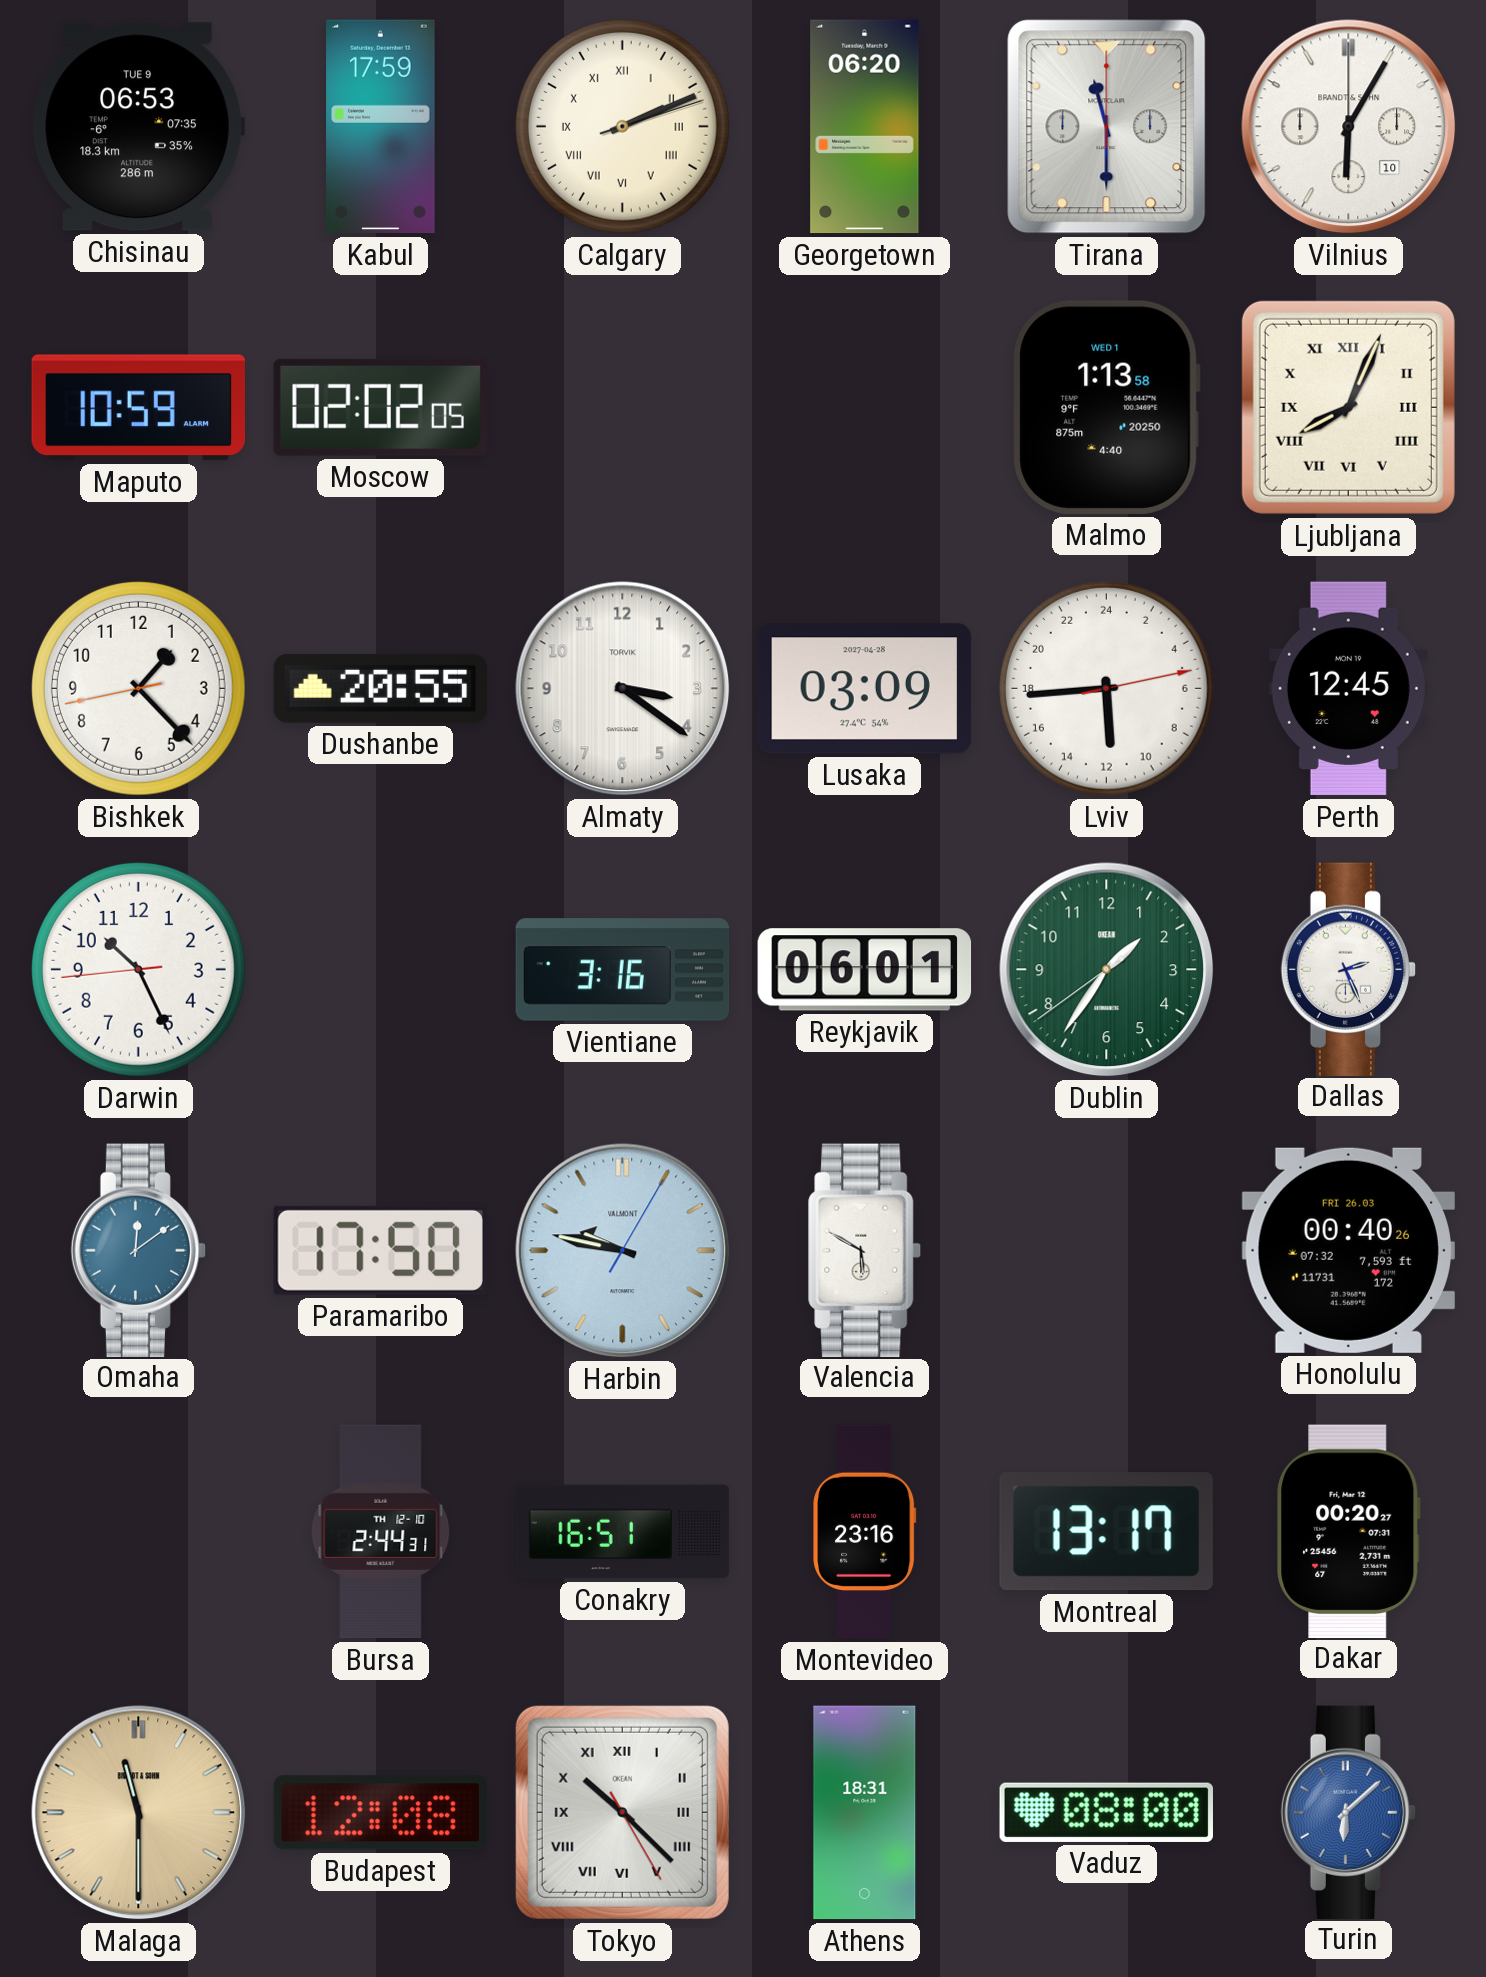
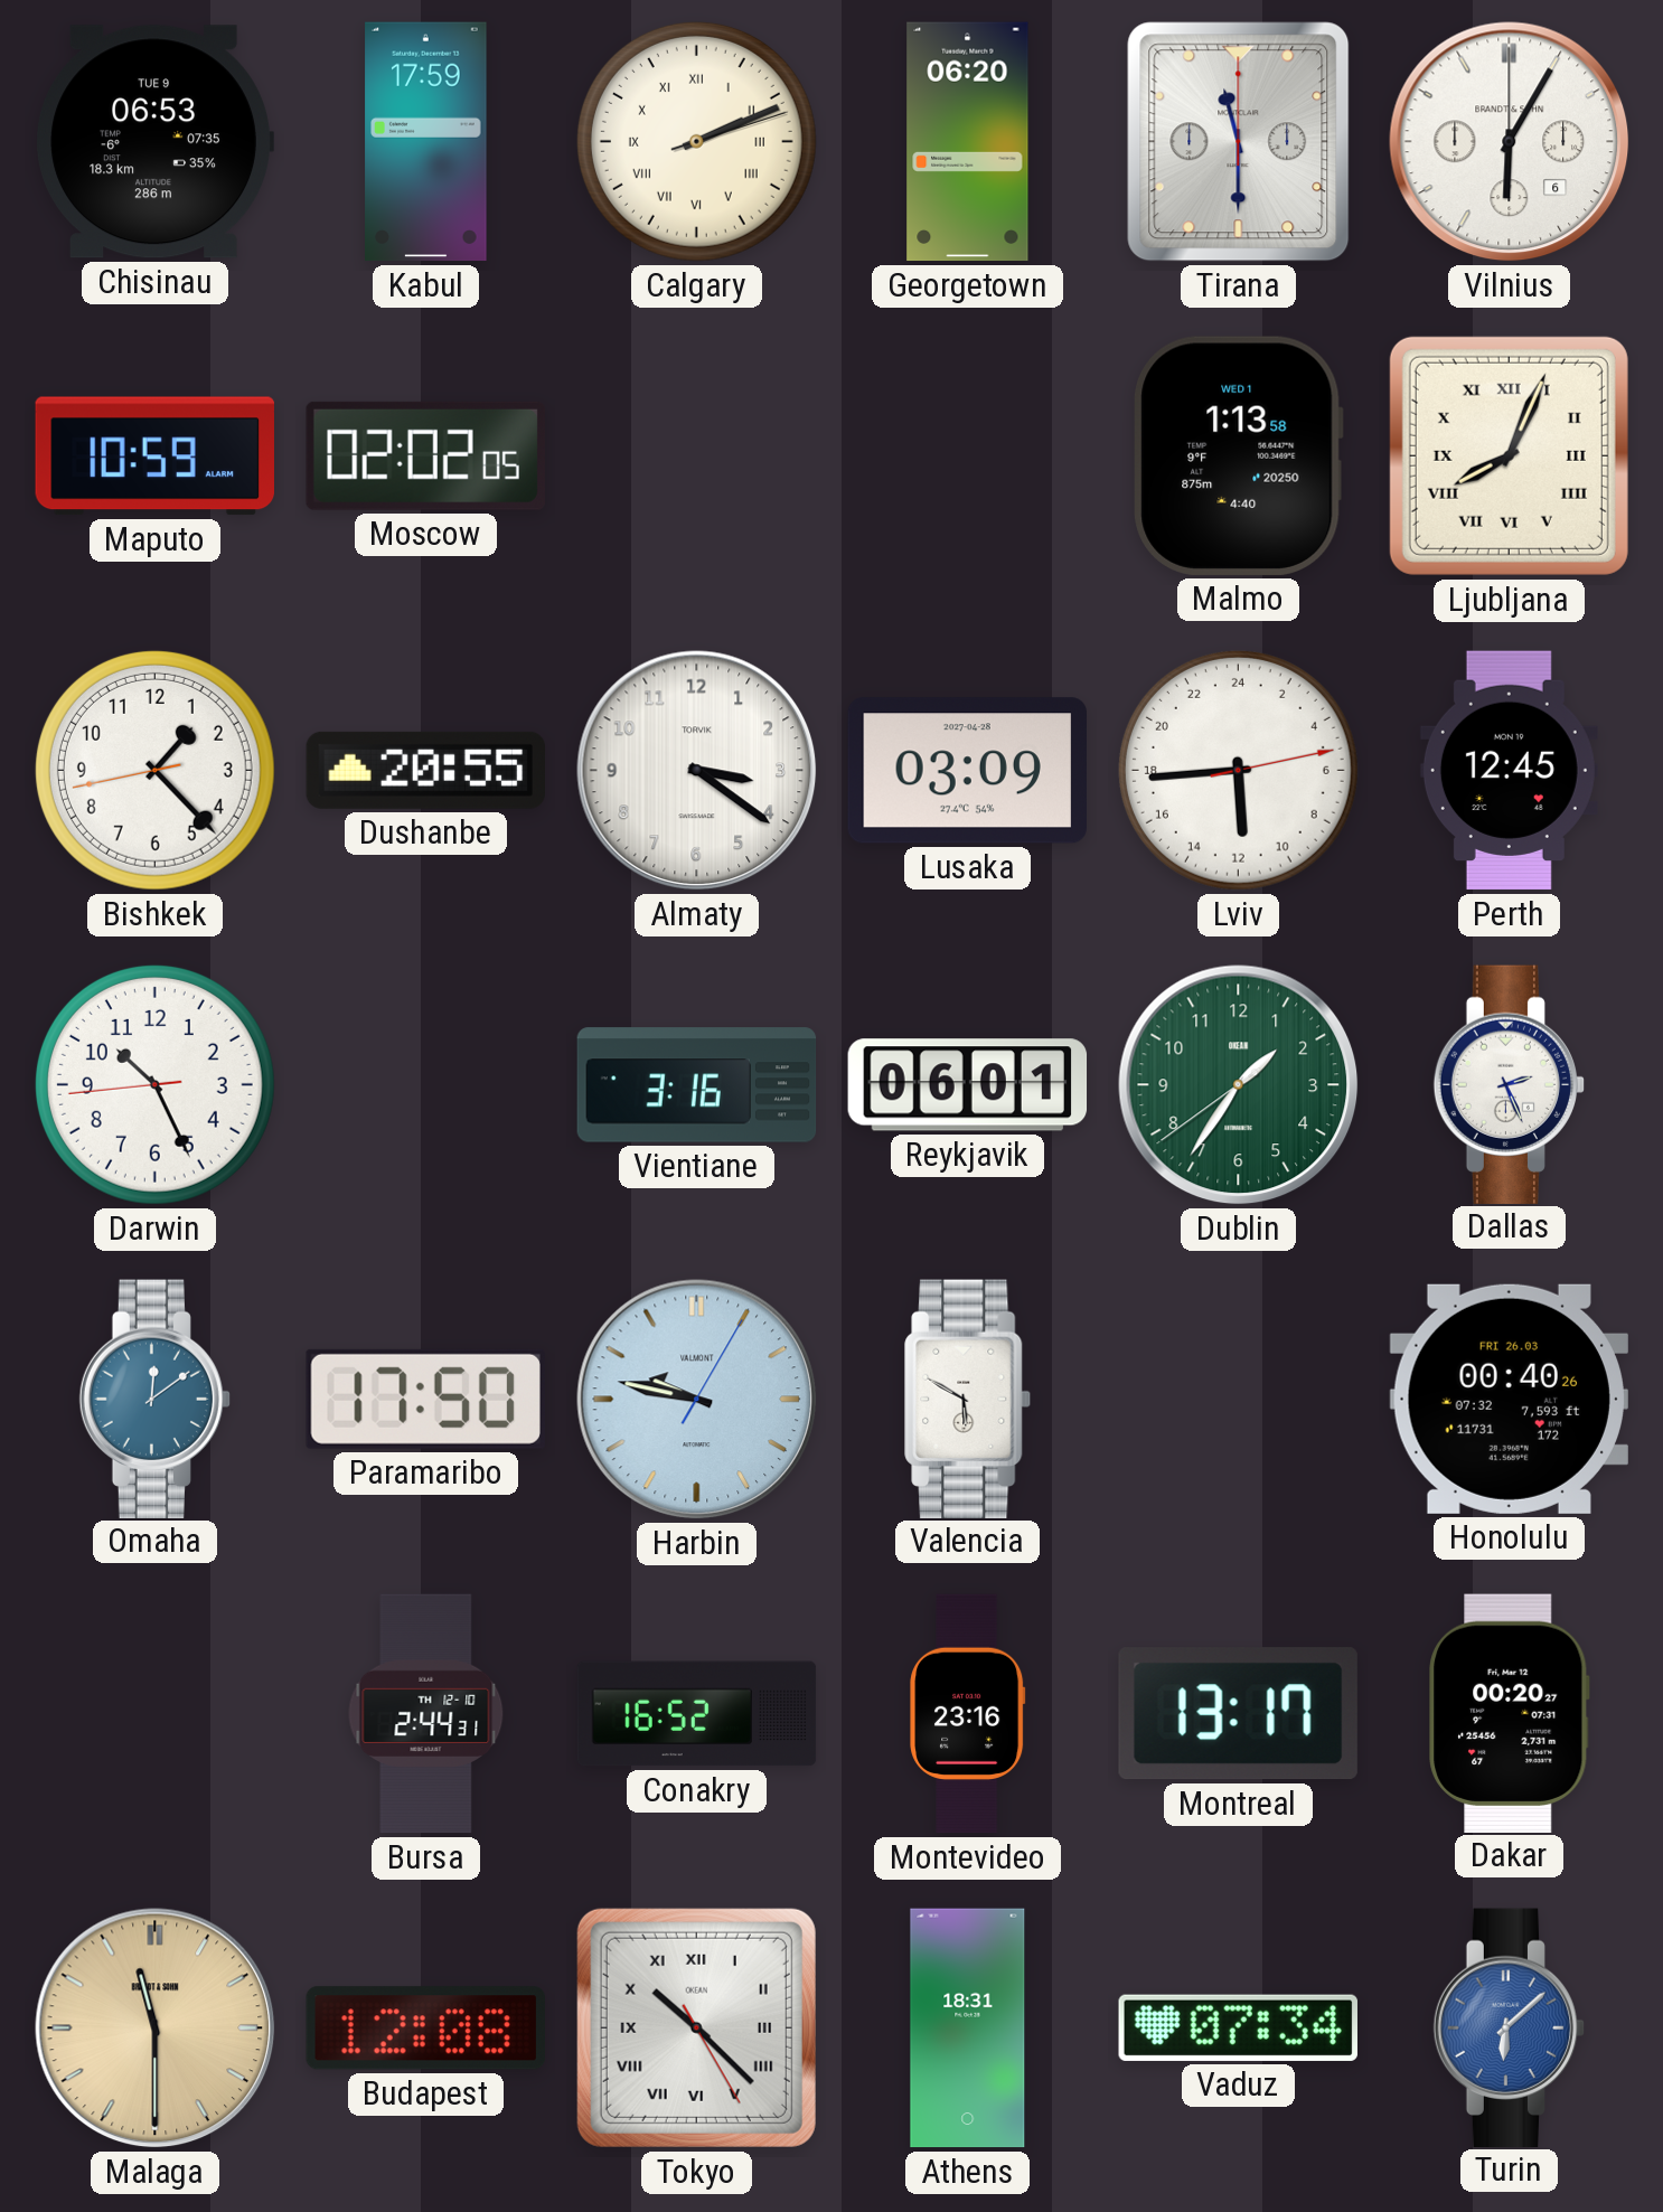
Vilnius date: 10 -> 6
Conakry: 16:51 -> 16:52
Vaduz: 08:00 -> 07:34
